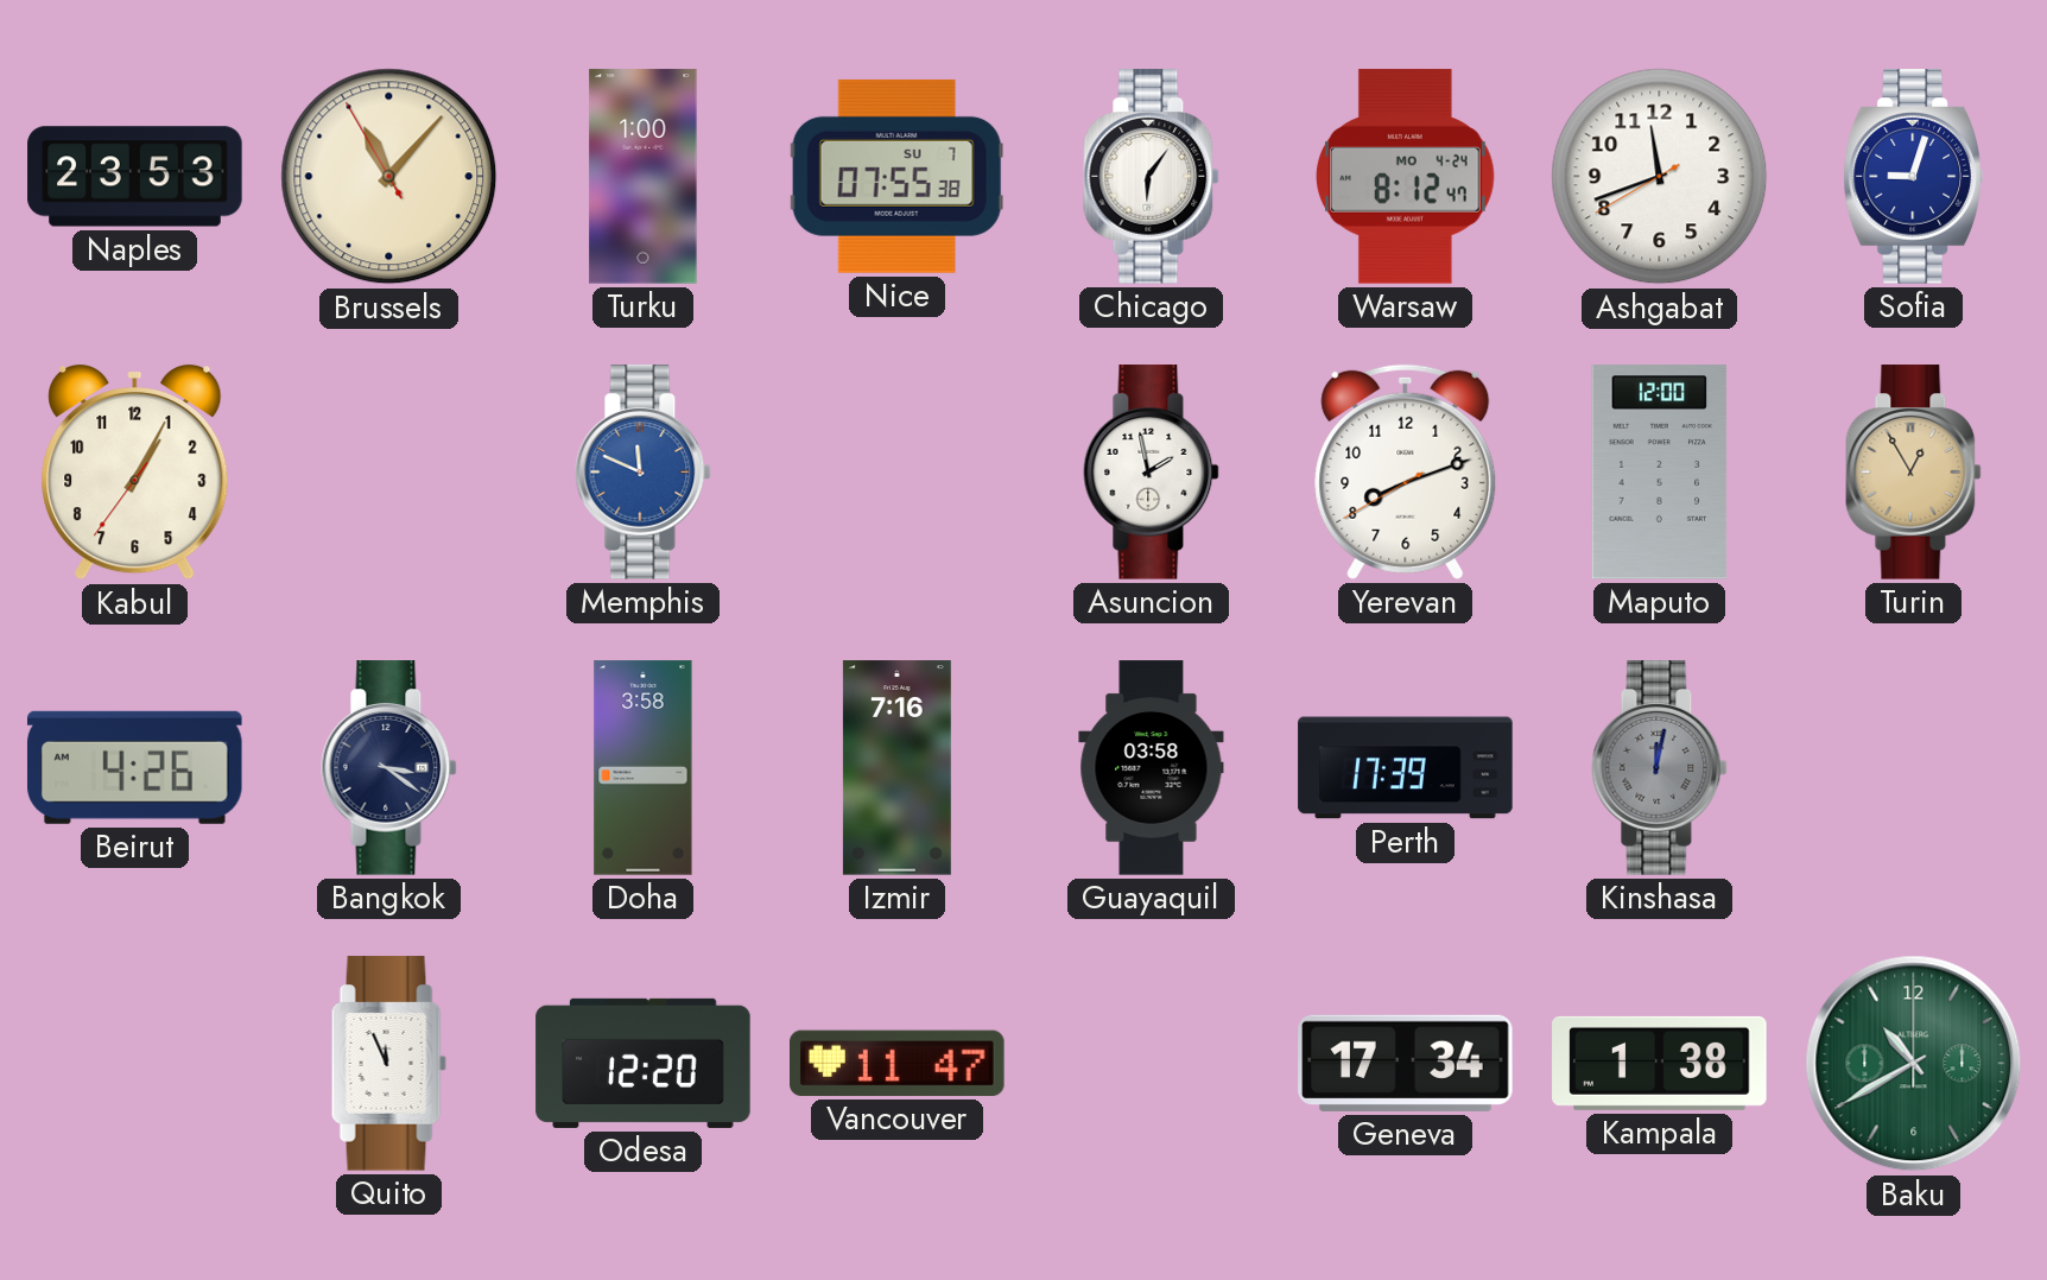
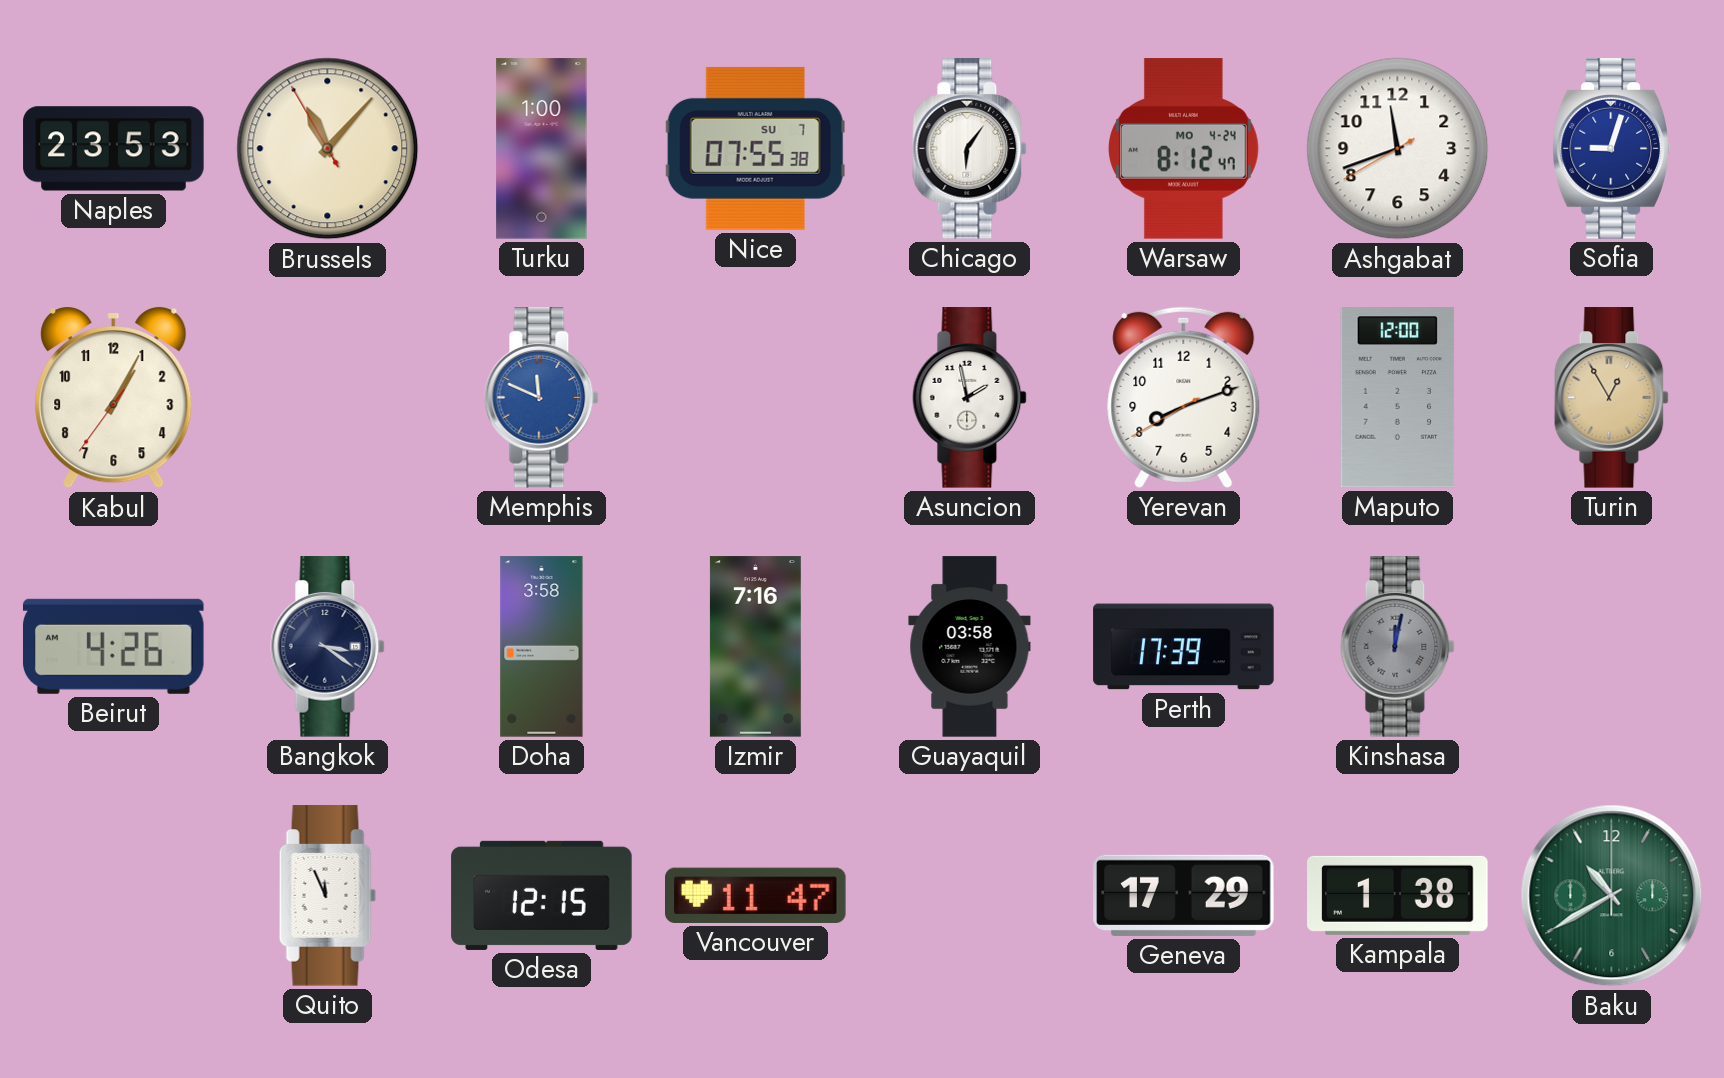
Odesa: 12:20 -> 12:15
Geneva: 17:34 -> 17:29
